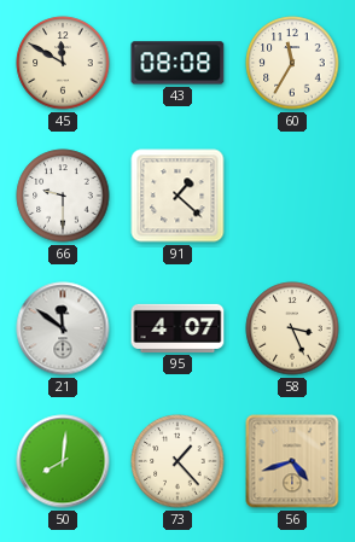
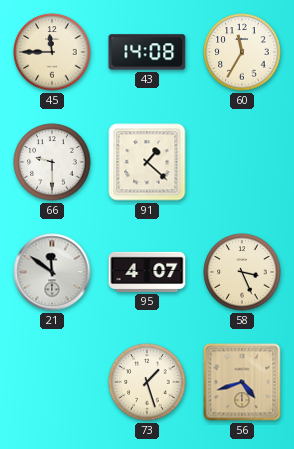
45: 11:50 -> 11:45
43: 08:08 -> 14:08
50: 8:01 -> none
73: 1:23 -> 1:27
